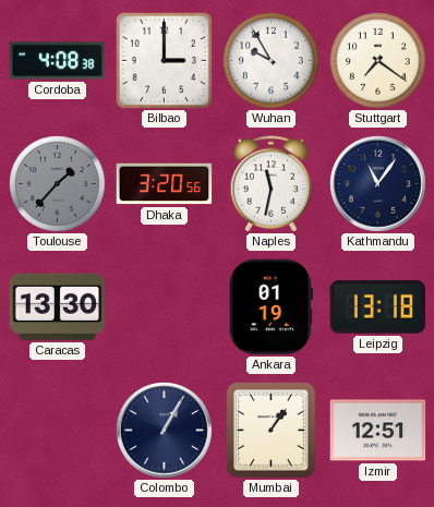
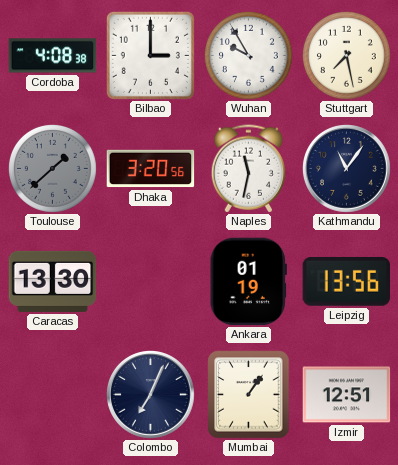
Stuttgart: 7:21 -> 7:28
Toulouse: 1:37 -> 1:38
Leipzig: 13:18 -> 13:56
Colombo: 1:05 -> 7:04
